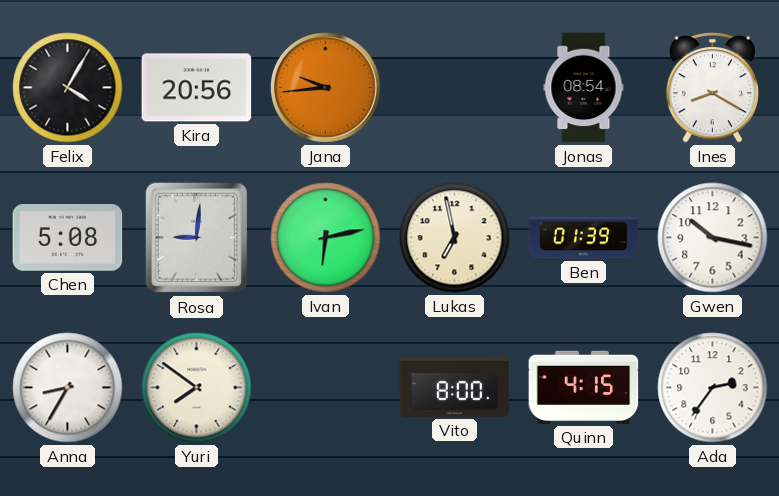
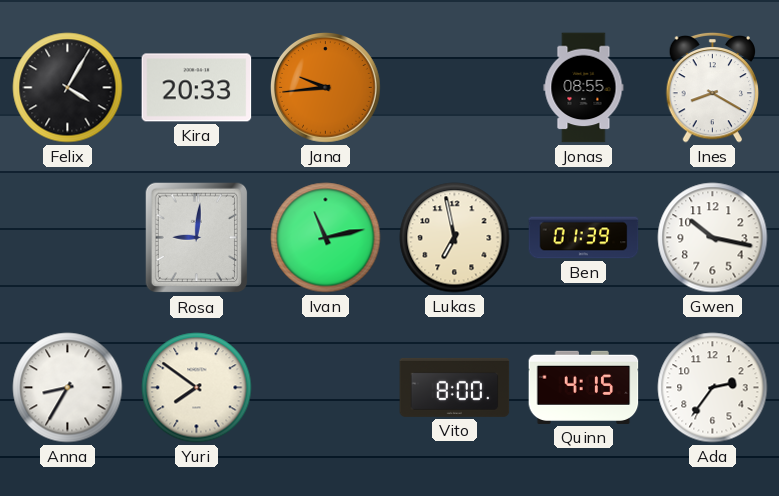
Kira: 20:56 -> 20:33
Jonas: 08:54 -> 08:55
Chen: 5:08 -> none
Ivan: 6:13 -> 11:13
